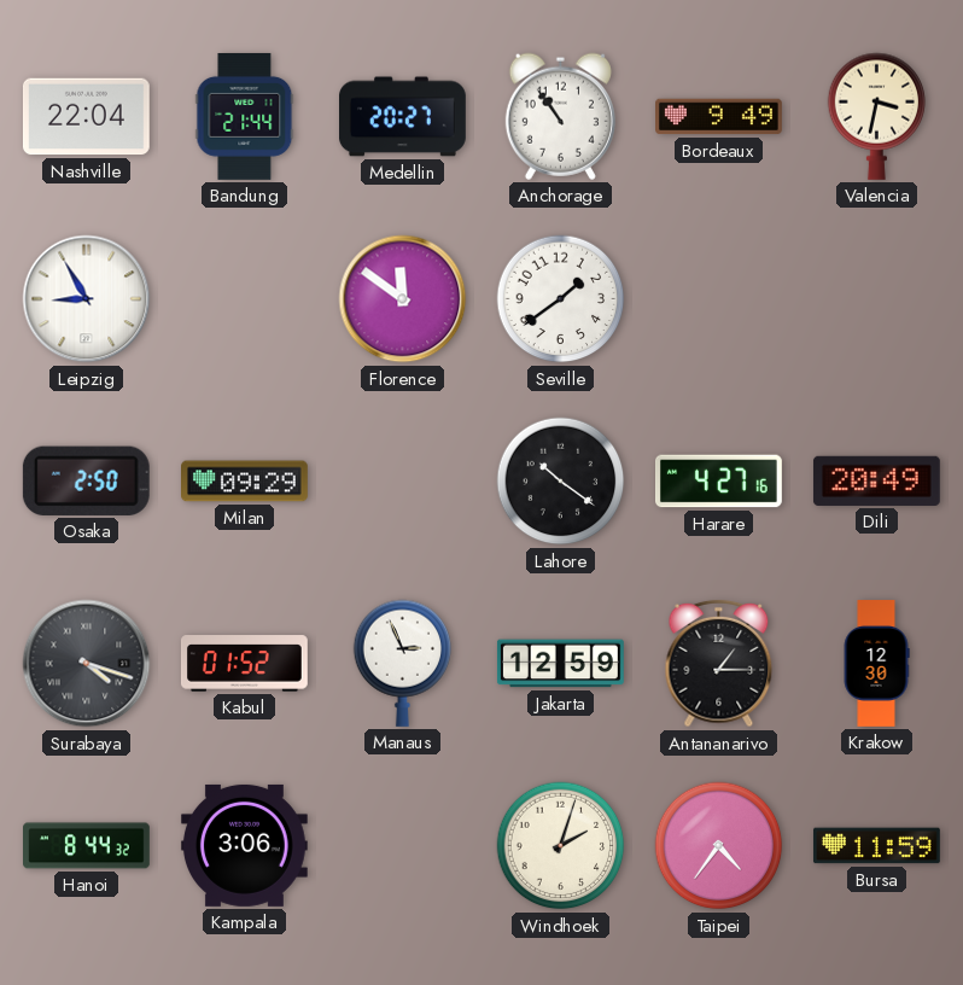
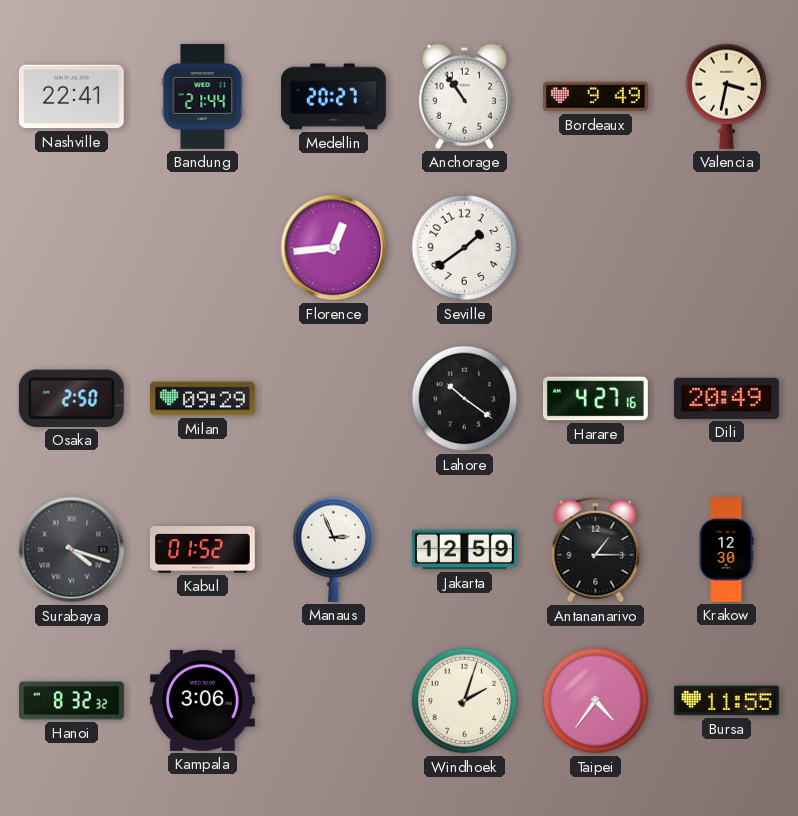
Nashville: 22:04 -> 22:41
Leipzig: 8:55 -> none
Florence: 11:51 -> 12:44
Hanoi: 8:44 -> 8:32
Bursa: 11:59 -> 11:55
